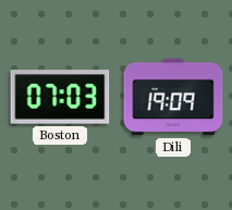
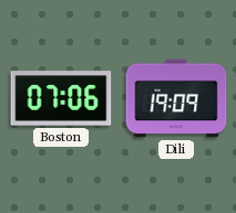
Boston: 07:03 -> 07:06
